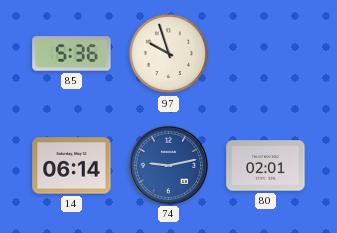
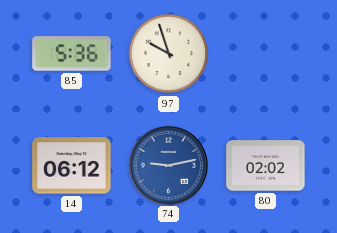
14: 06:14 -> 06:12
80: 02:01 -> 02:02
